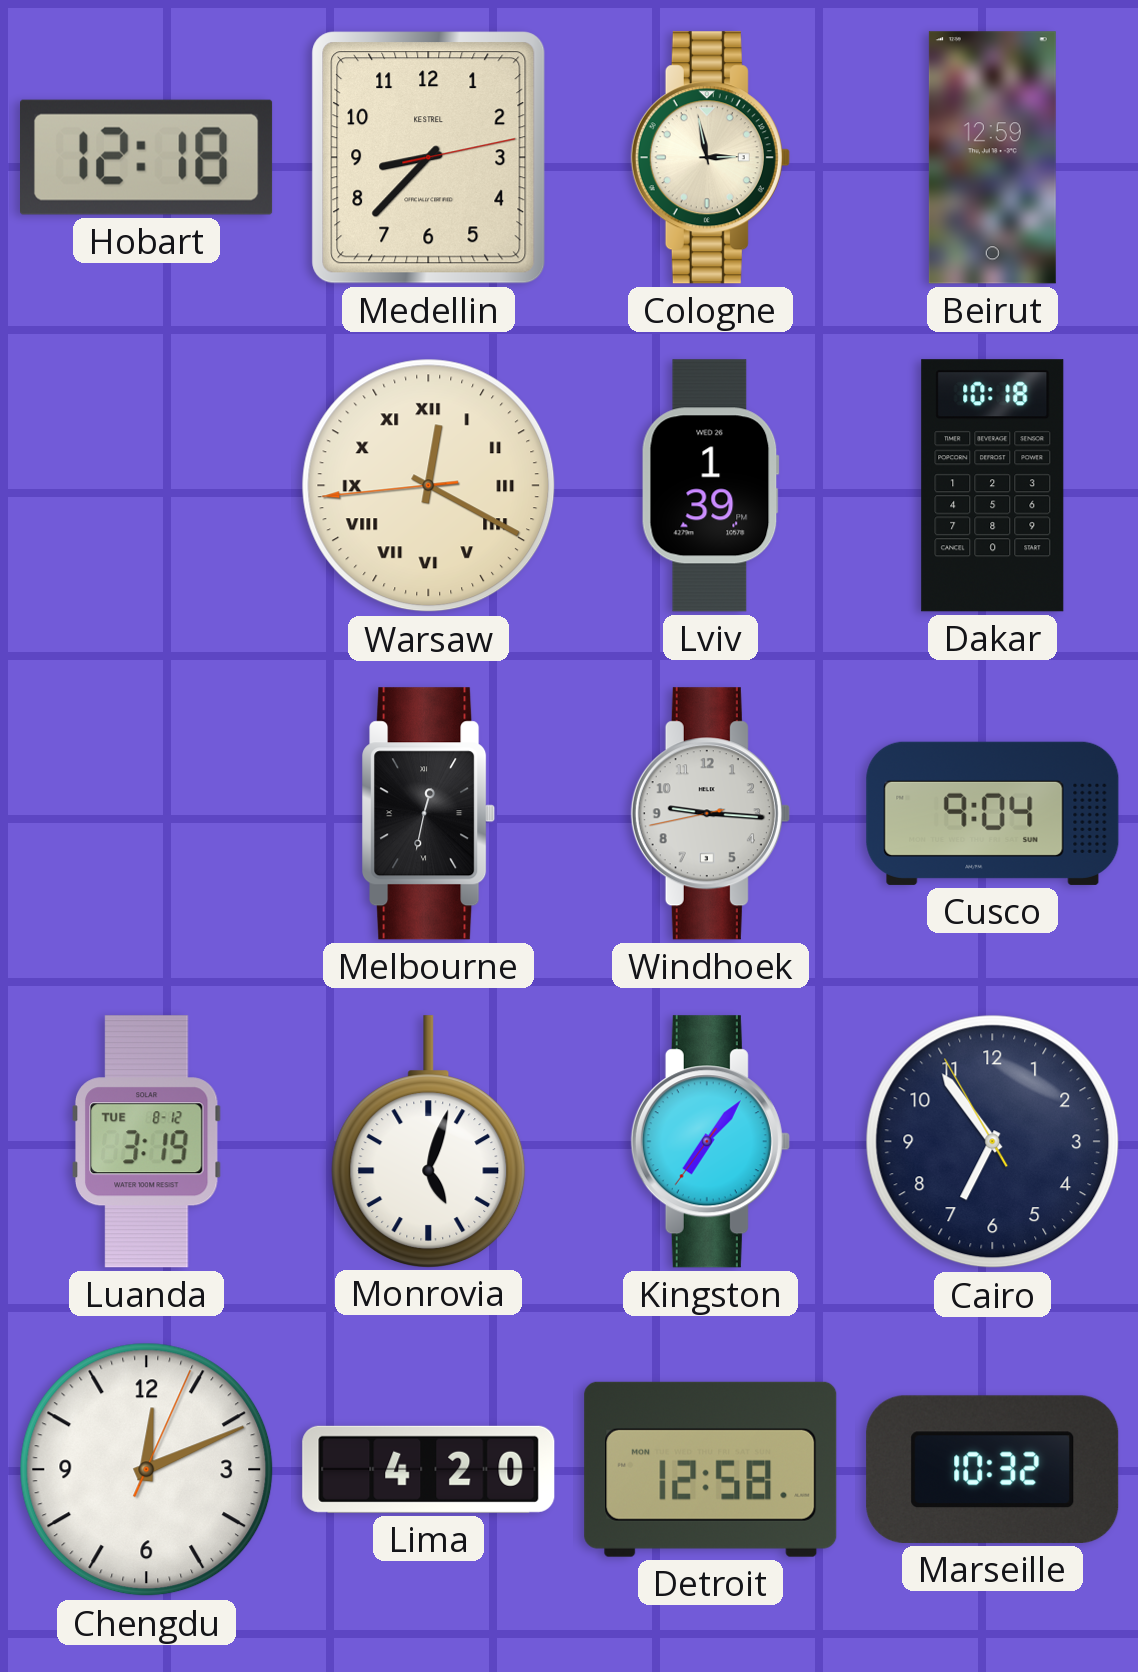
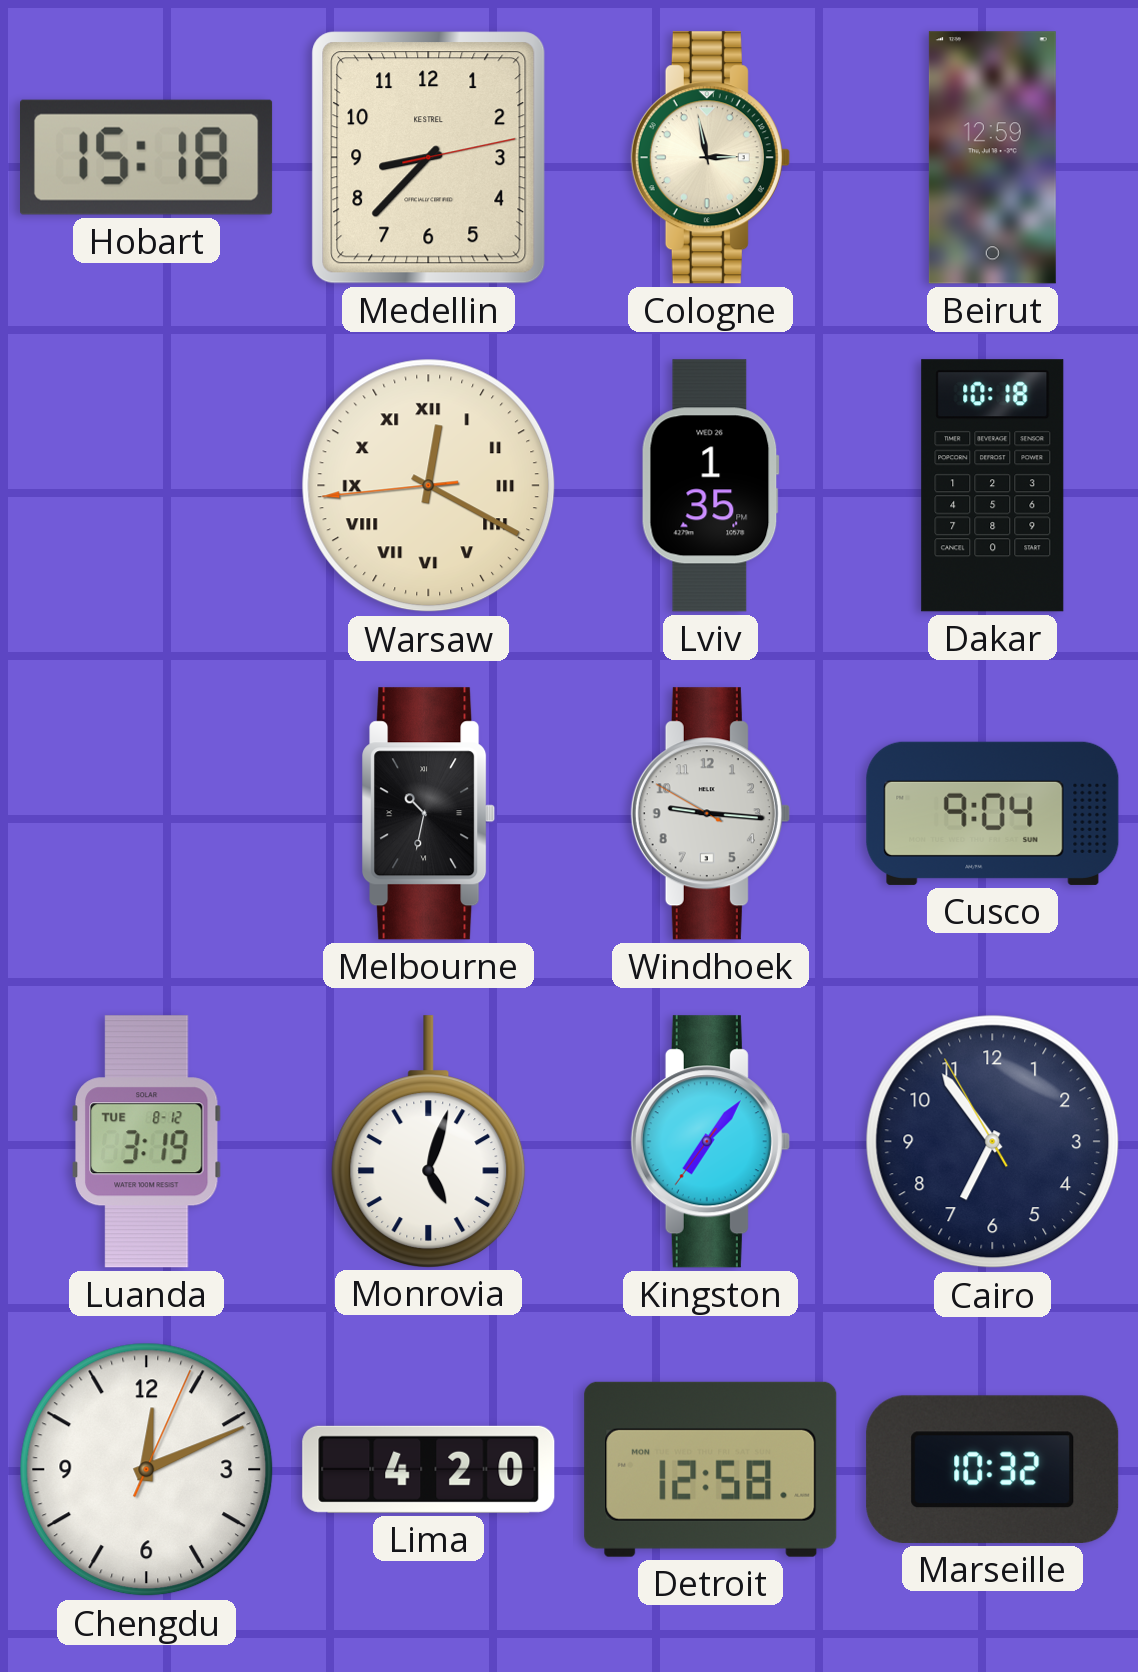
Hobart: 12:18 -> 15:18
Lviv: 1:39 -> 1:35
Melbourne: 12:32 -> 10:32
Windhoek: 9:15:43 -> 9:15:50
